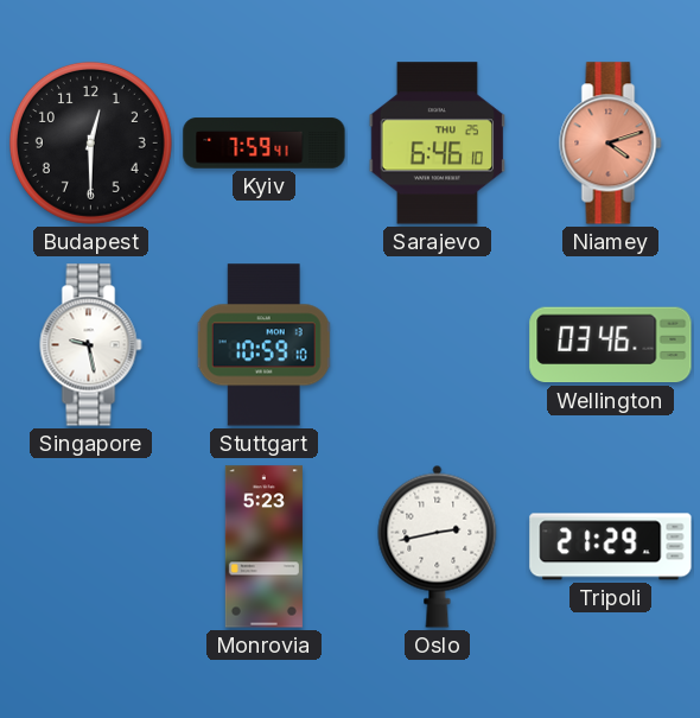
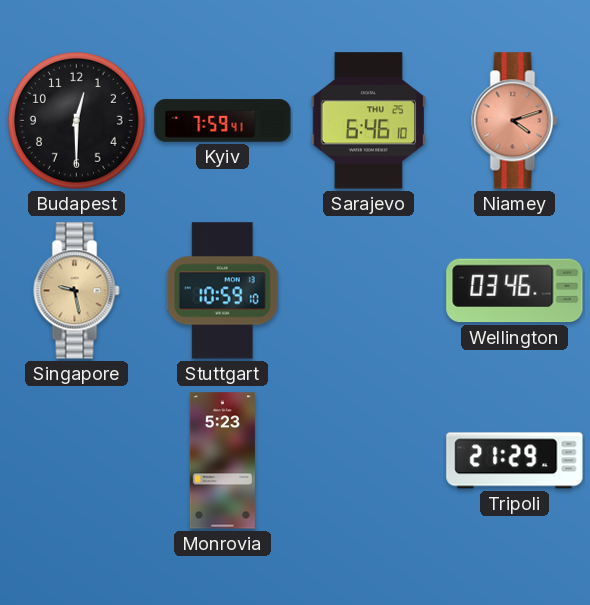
Singapore dial: white -> champagne
Oslo: 2:43 -> none
